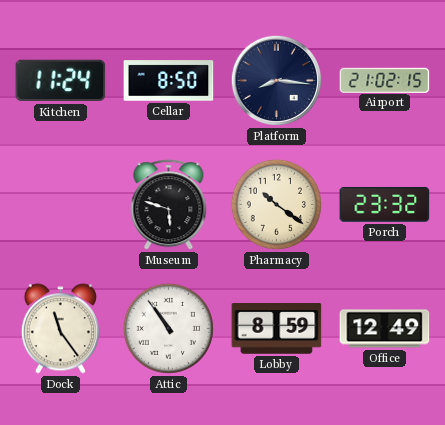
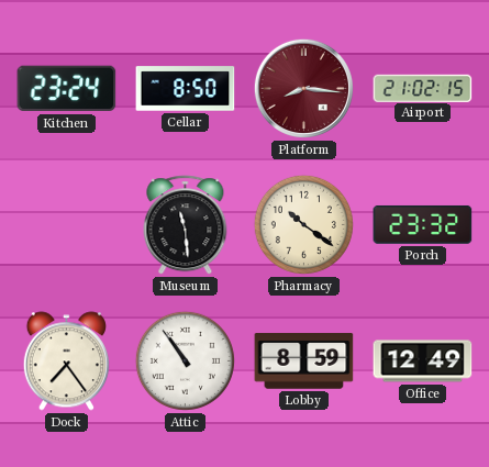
Kitchen: 11:24 -> 23:24
Platform dial: navy -> burgundy
Museum: 5:48 -> 11:29
Dock: 11:24 -> 7:24
